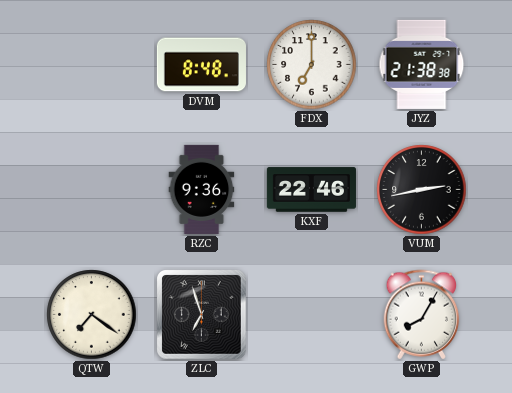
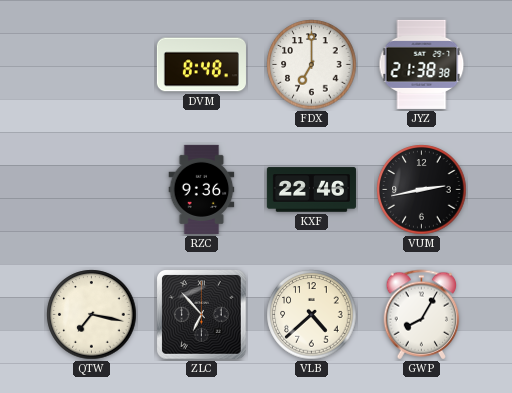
QTW: 7:21 -> 7:17
ZLC: 6:57 -> 6:53
VLB: none -> 4:38
